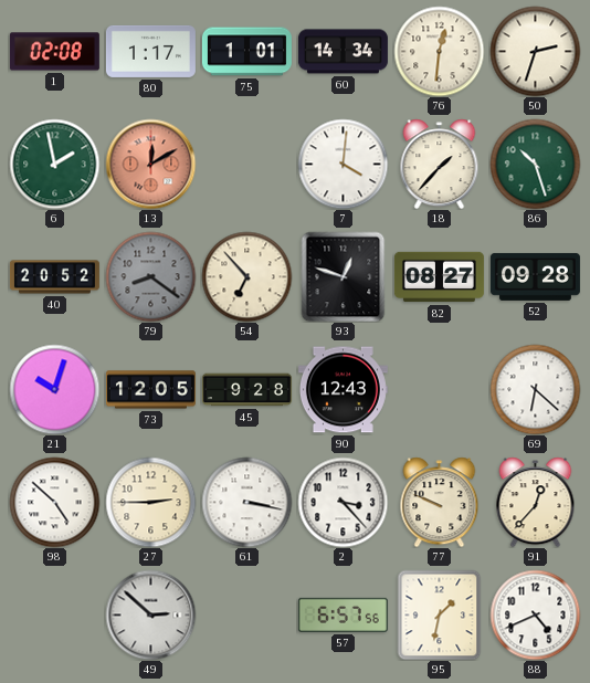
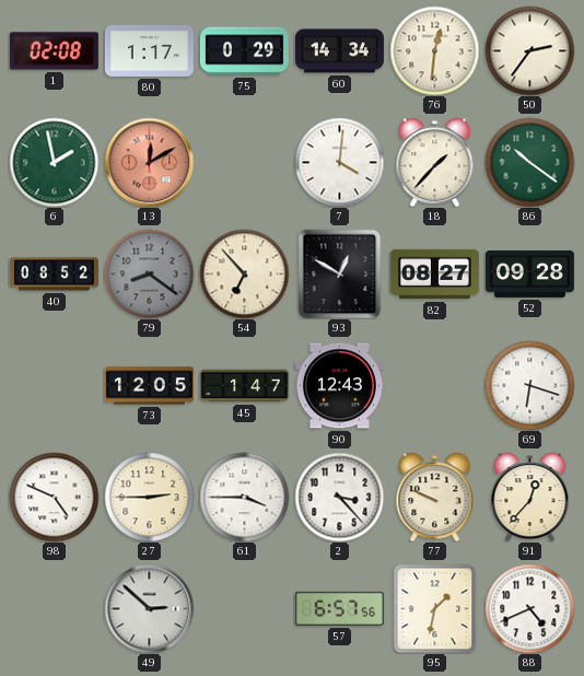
75: 1:01 -> 0:29
50: 2:33 -> 2:36
86: 10:27 -> 10:21
40: 20:52 -> 08:52
93: 12:48 -> 12:50
21: 10:03 -> none
45: 9:28 -> 1:47
69: 6:22 -> 6:18
98: 4:52 -> 4:49
61: 3:17 -> 3:45
